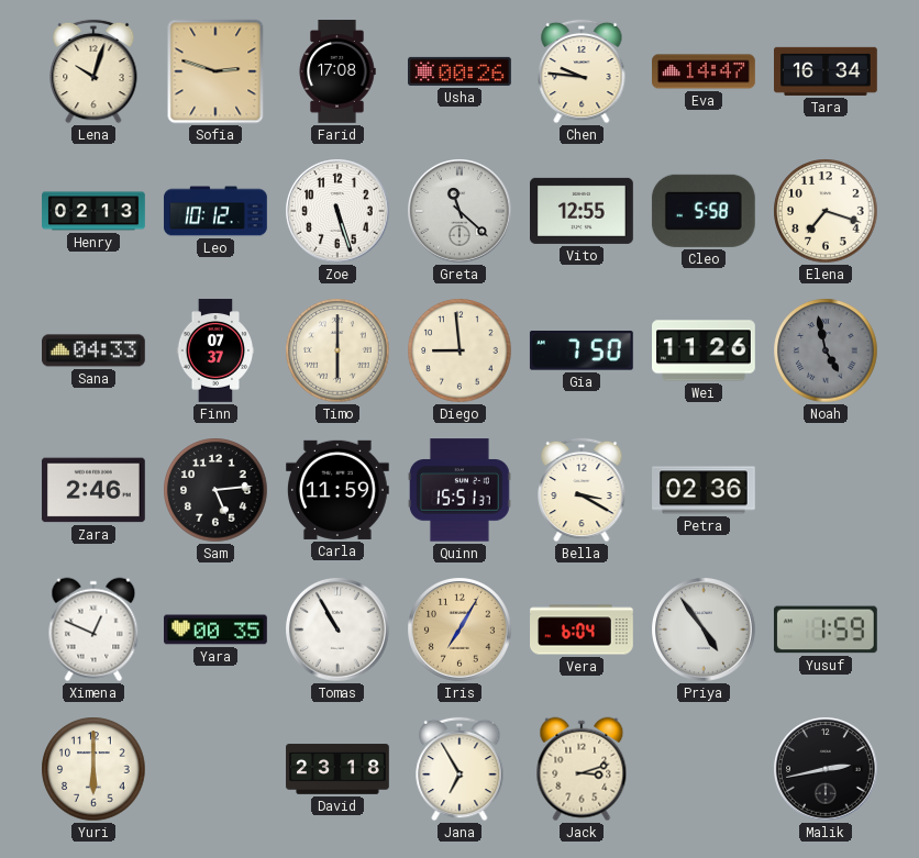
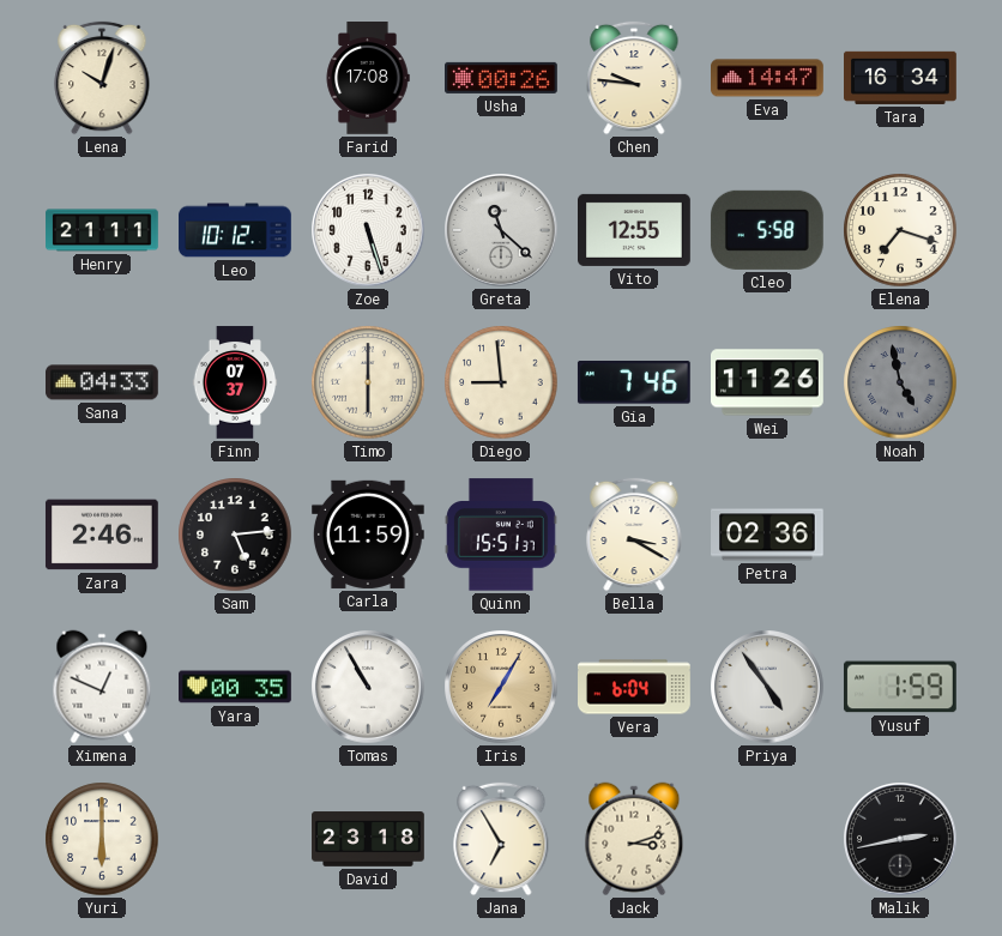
Sofia: 2:48 -> none
Henry: 02:13 -> 21:11
Gia: 7:50 -> 7:46
